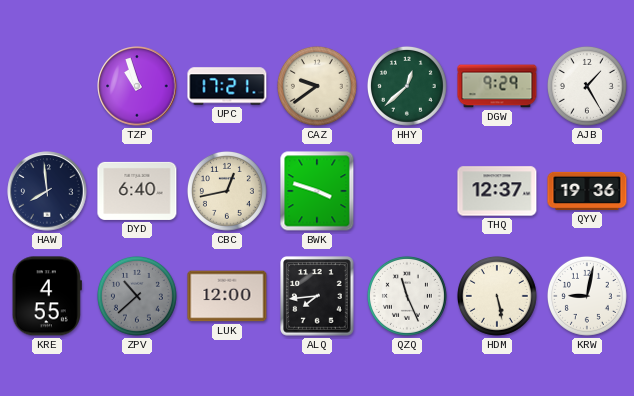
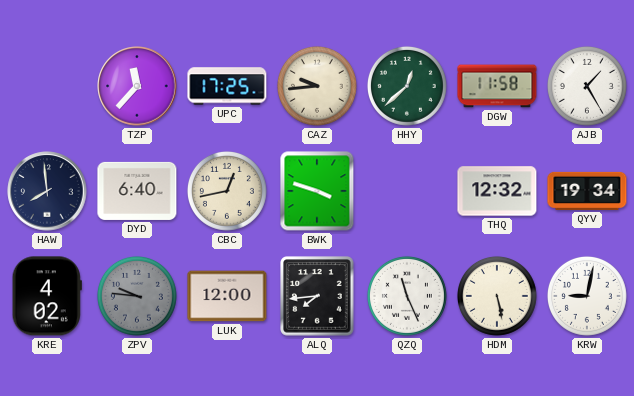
TZP: 10:57 -> 11:37
UPC: 17:21 -> 17:25
CAZ: 9:39 -> 9:44
DGW: 9:29 -> 11:58
THQ: 12:37 -> 12:32
QYV: 19:36 -> 19:34
KRE: 4:55 -> 4:02
ZPV: 10:38 -> 9:46
